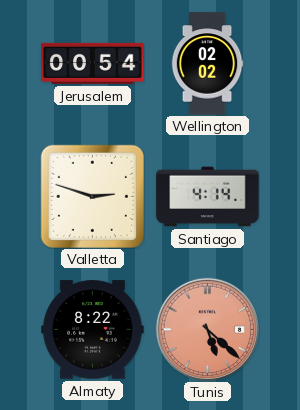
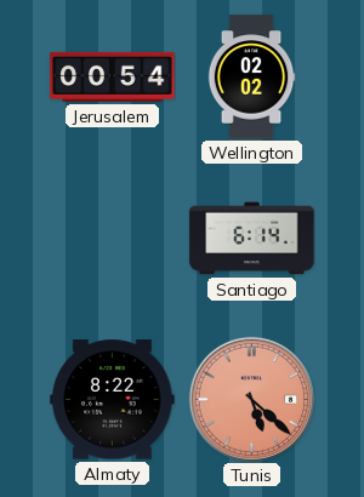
Valletta: 2:48 -> none
Santiago: 4:14 -> 6:14
